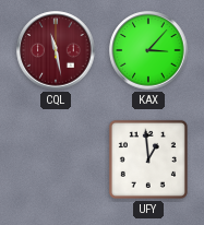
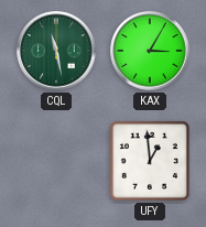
CQL dial: burgundy -> green
KAX: 3:07 -> 3:05
